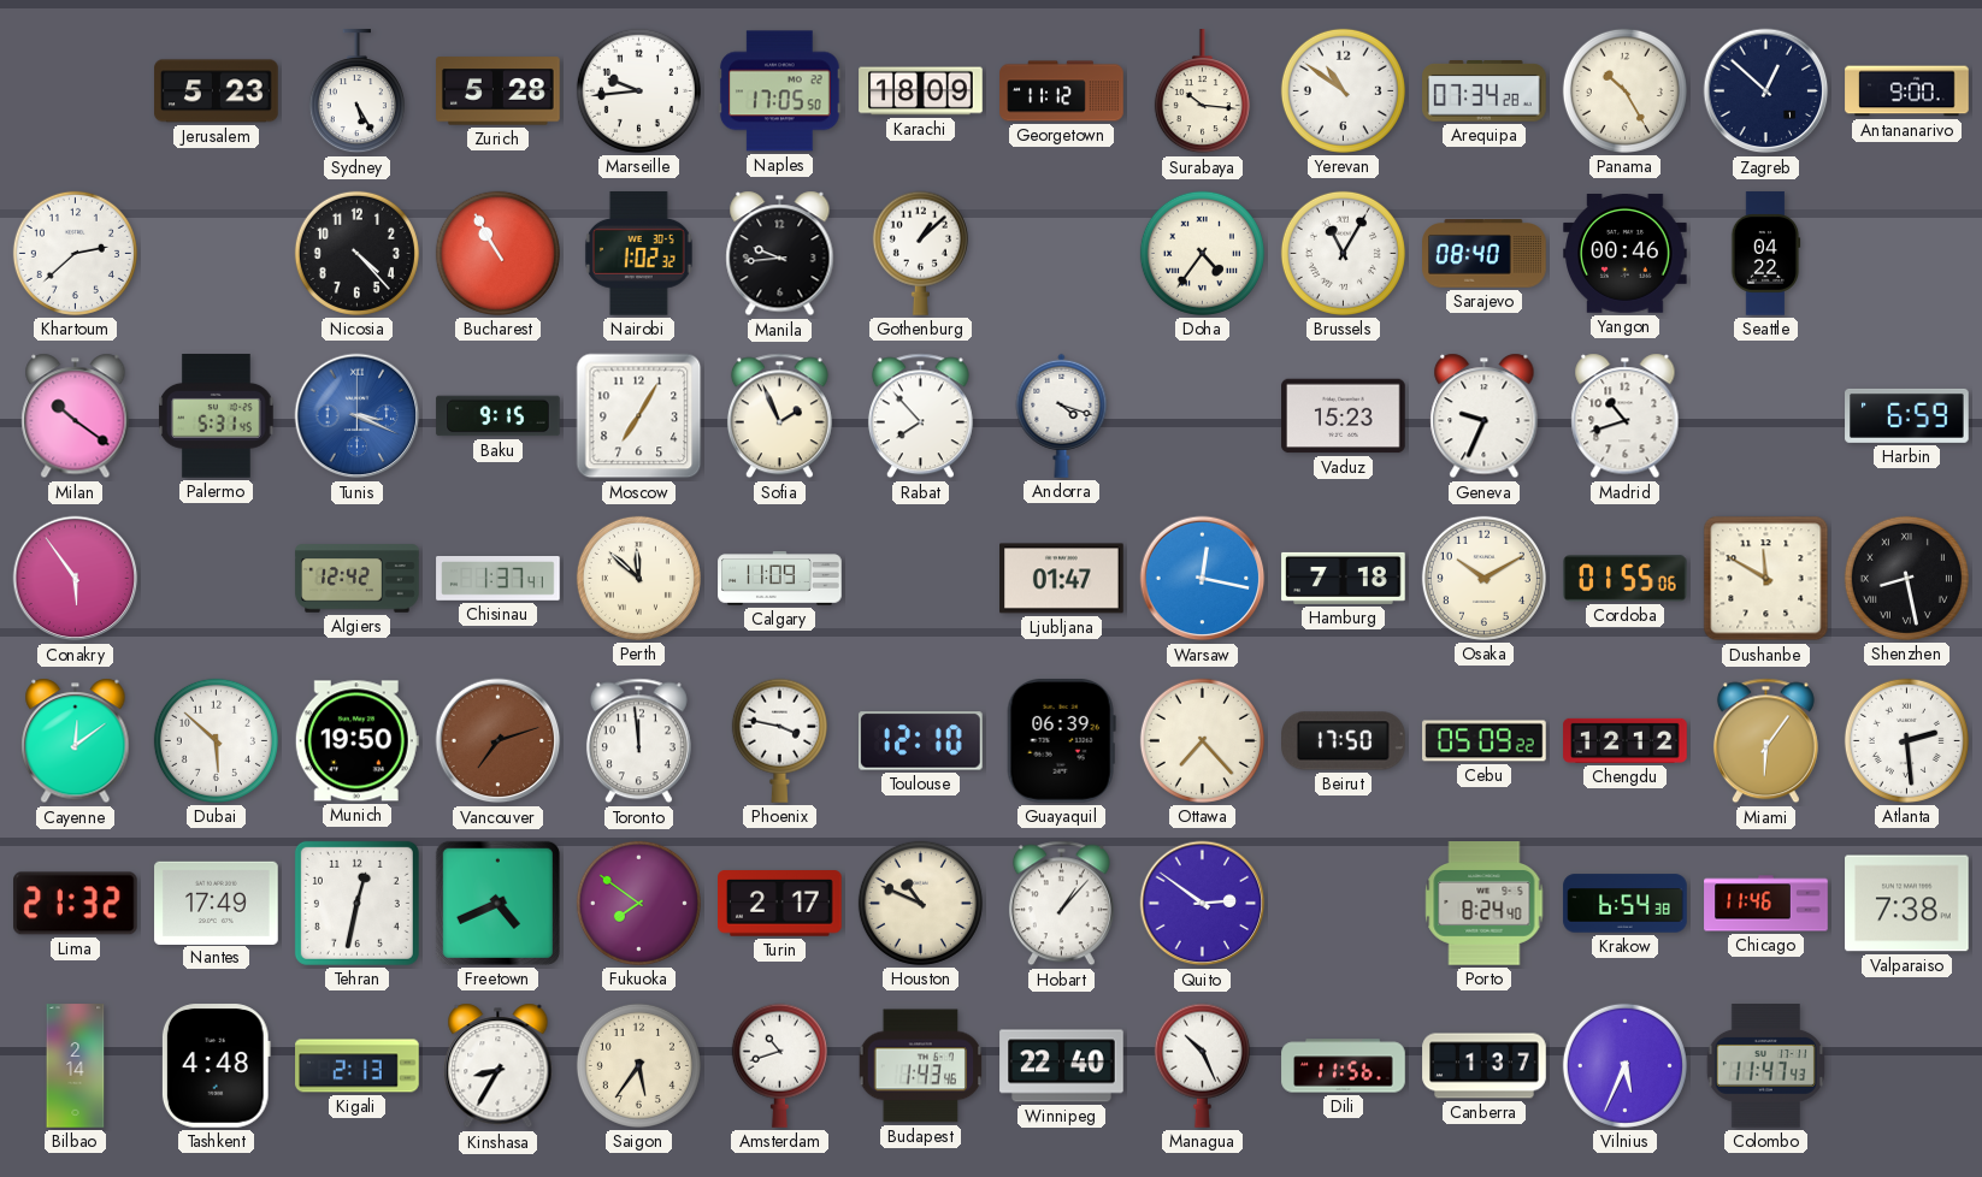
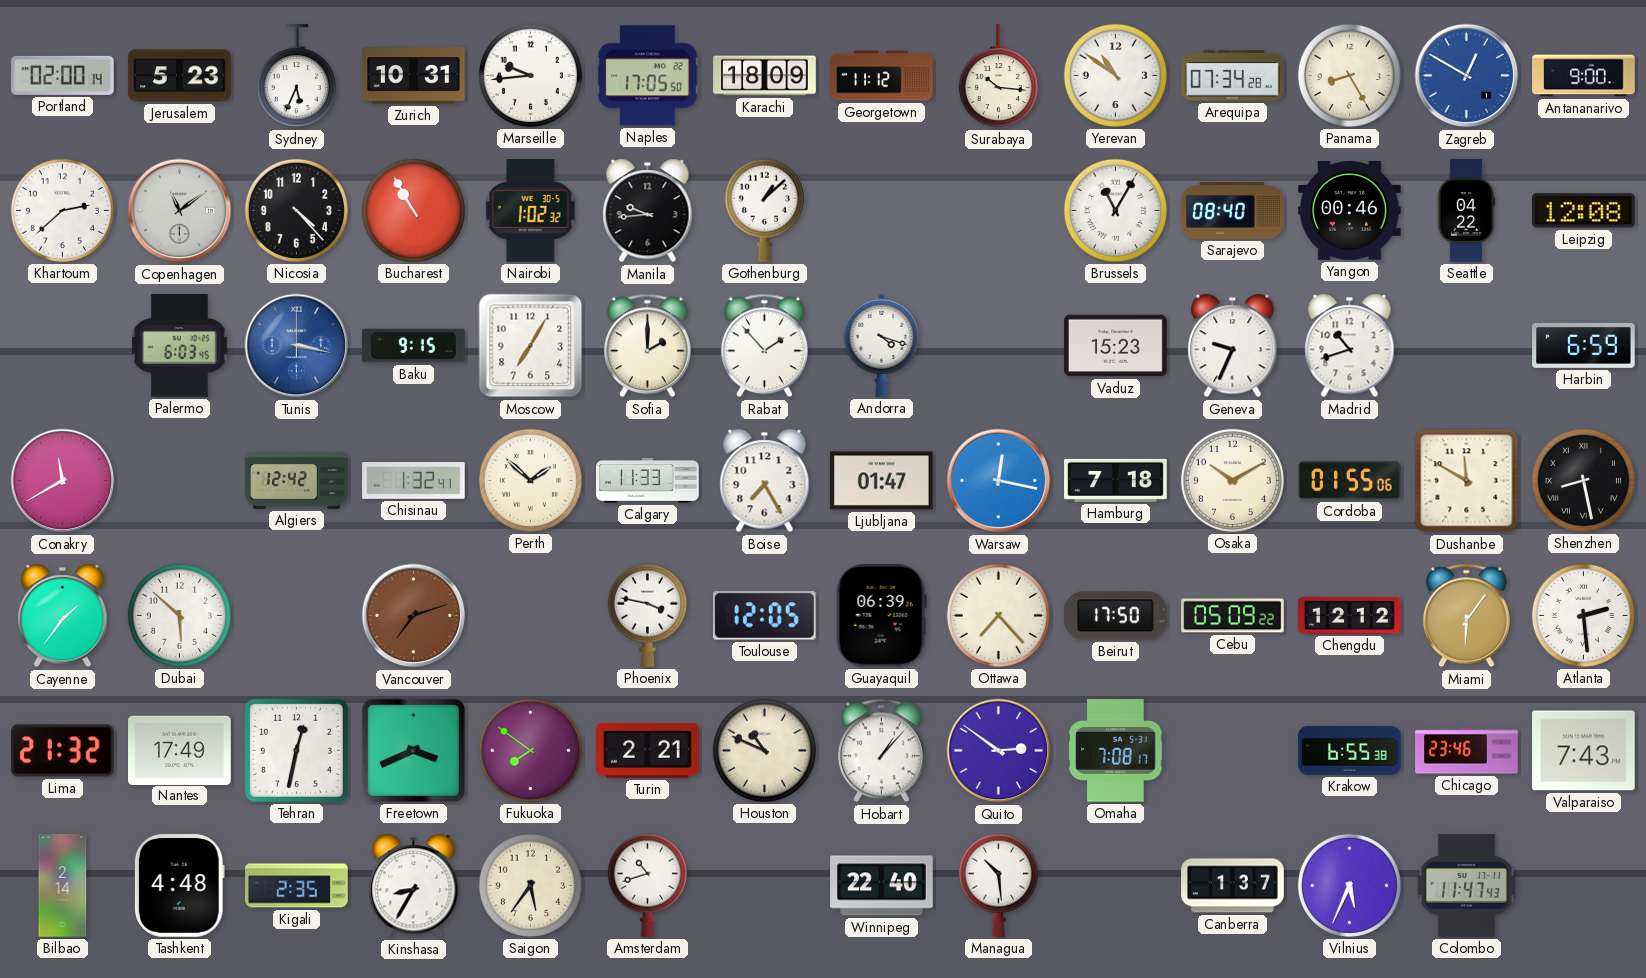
Portland: none -> 02:00
Sydney: 5:25 -> 5:34
Zurich: 5:28 -> 10:31
Panama: 10:25 -> 8:25
Zagreb: 12:52 -> 12:50
Zagreb dial: navy -> blue
Copenhagen: none -> 11:09
Doha: 4:36 -> none
Leipzig: none -> 12:08
Milan: 10:21 -> none
Palermo: 5:31 -> 6:03
Tunis: 3:19 -> 3:17
Sofia: 1:56 -> 2:00
Rabat: 7:53 -> 1:53
Conakry: 5:54 -> 11:40
Chisinau: 1:37 -> 1:32
Perth: 11:52 -> 1:52
Calgary: 11:09 -> 11:33
Boise: none -> 7:25
Cayenne: 12:09 -> 1:36
Munich: 19:50 -> none
Toronto: 11:59 -> none
Toulouse: 12:10 -> 12:05
Freetown: 4:41 -> 3:41
Turin: 2:17 -> 2:21
Omaha: none -> 7:08
Porto: 8:24 -> none
Krakow: 6:54 -> 6:55
Chicago: 11:46 -> 23:46
Valparaiso: 7:38 -> 7:43
Kigali: 2:13 -> 2:35
Budapest: 1:43 -> none
Managua: 10:26 -> 10:29
Dili: 11:56 -> none
